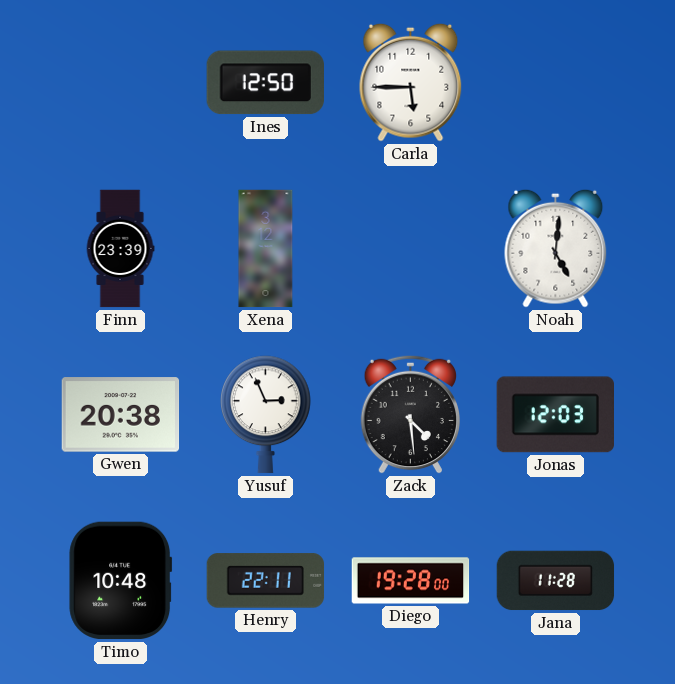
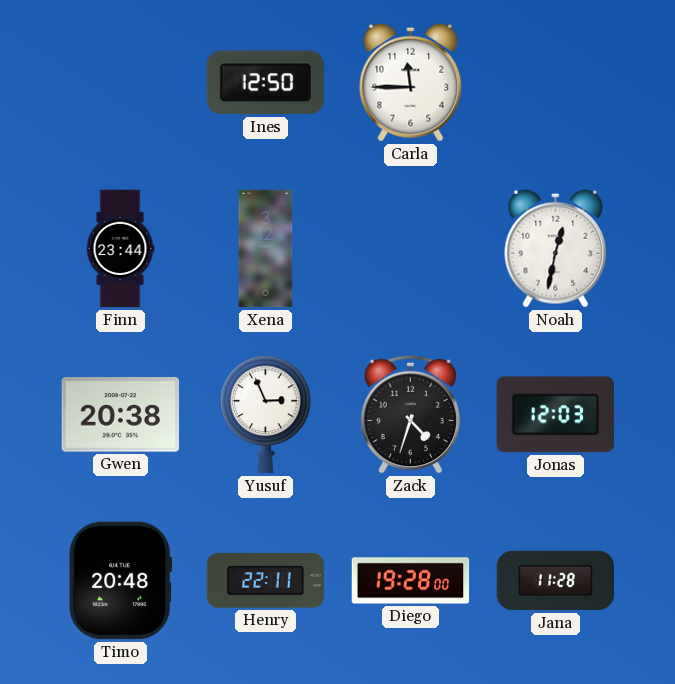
Carla: 5:45 -> 11:45
Finn: 23:39 -> 23:44
Noah: 5:01 -> 12:32
Zack: 4:29 -> 4:33
Timo: 10:48 -> 20:48
